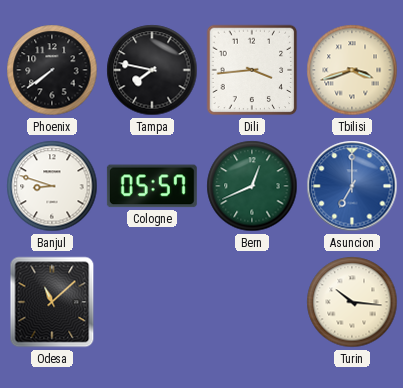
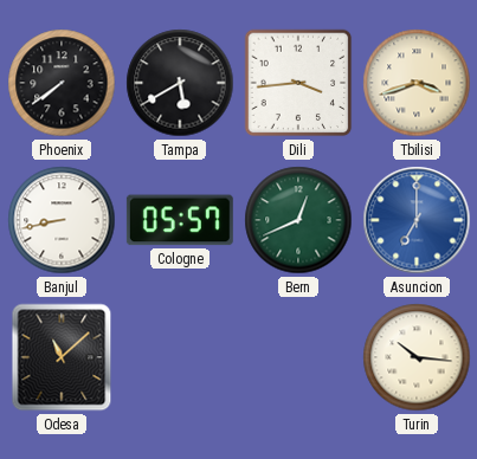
Tampa: 7:47 -> 5:40
Banjul: 8:48 -> 8:43
